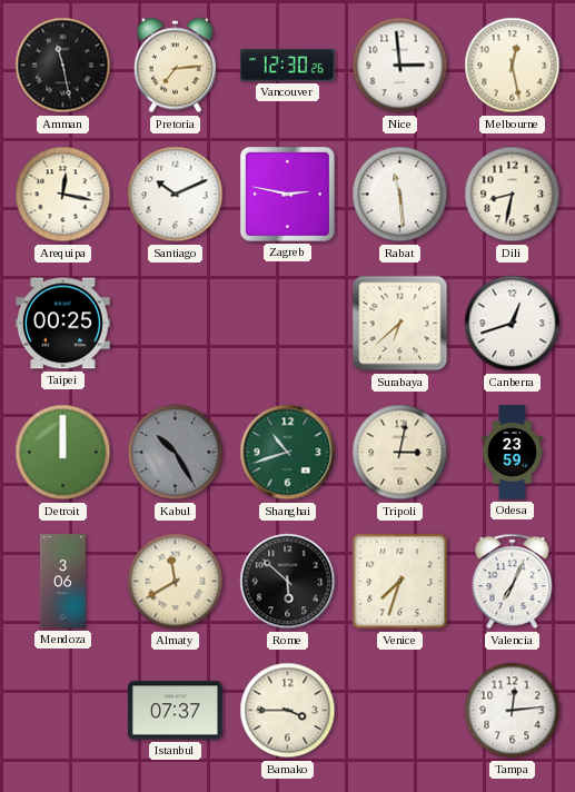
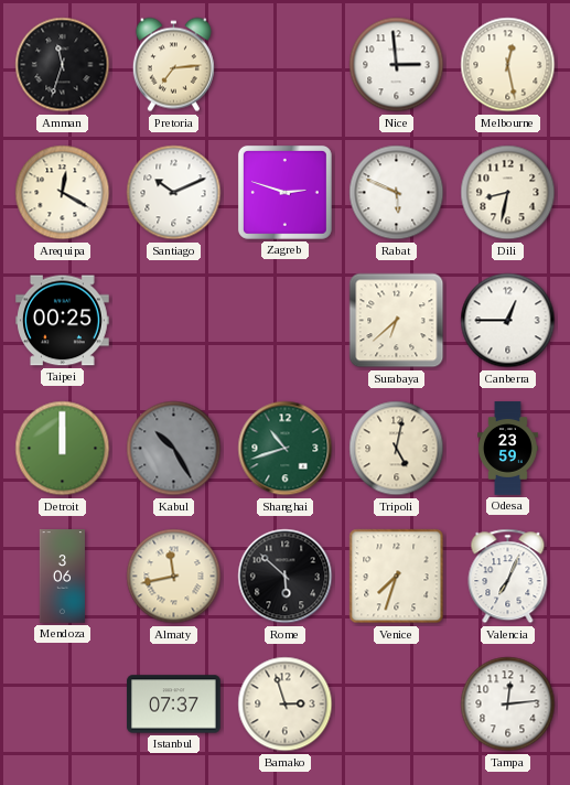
Amman: 11:28 -> 11:33
Vancouver: 12:30 -> none
Arequipa: 12:17 -> 12:20
Zagreb: 2:47 -> 2:48
Rabat: 11:29 -> 5:49
Canberra: 12:42 -> 12:45
Tripoli: 3:02 -> 5:02
Almaty: 11:40 -> 11:43
Bamako: 3:45 -> 2:57
